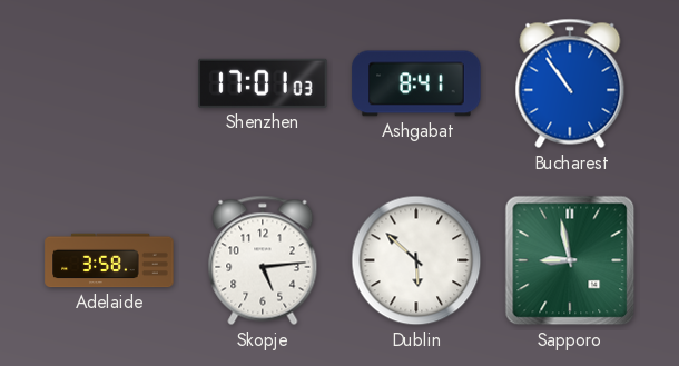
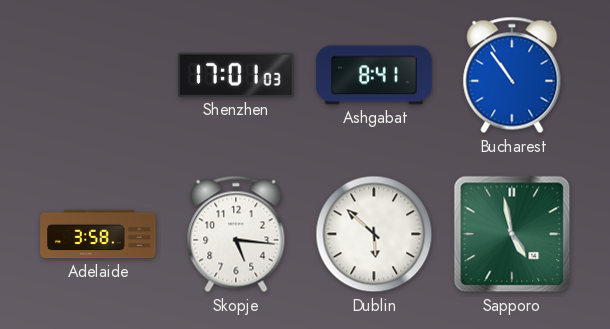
Skopje: 5:14 -> 5:16
Sapporo: 8:58 -> 4:58
